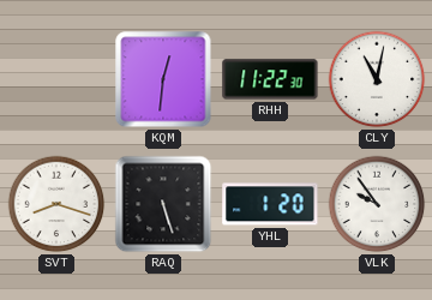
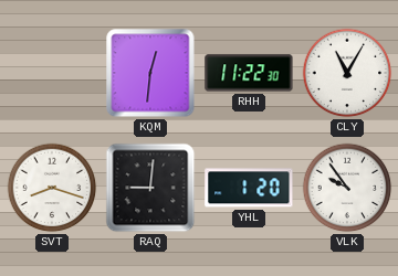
CLY: 11:02 -> 11:05
RAQ: 5:27 -> 9:01
